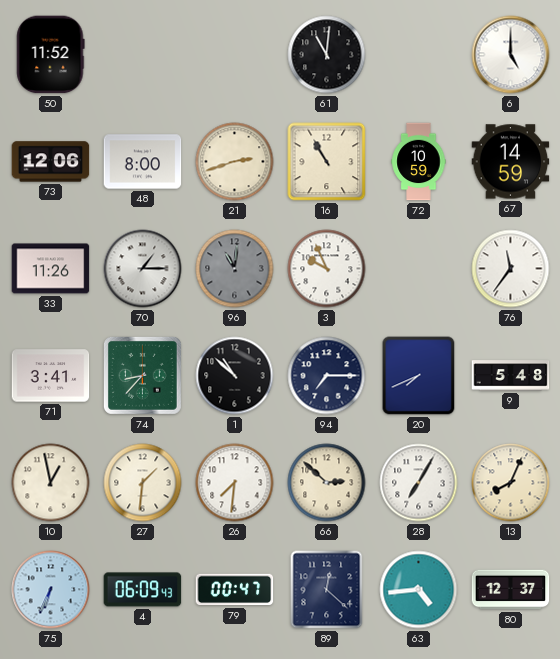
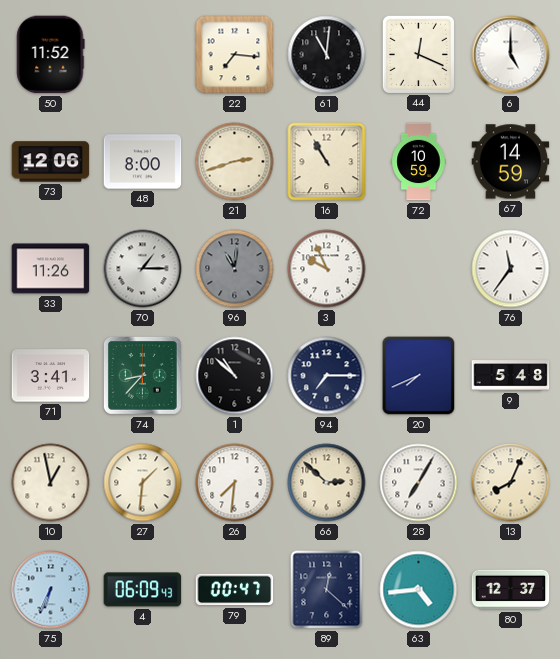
22: none -> 7:16
44: none -> 12:19
